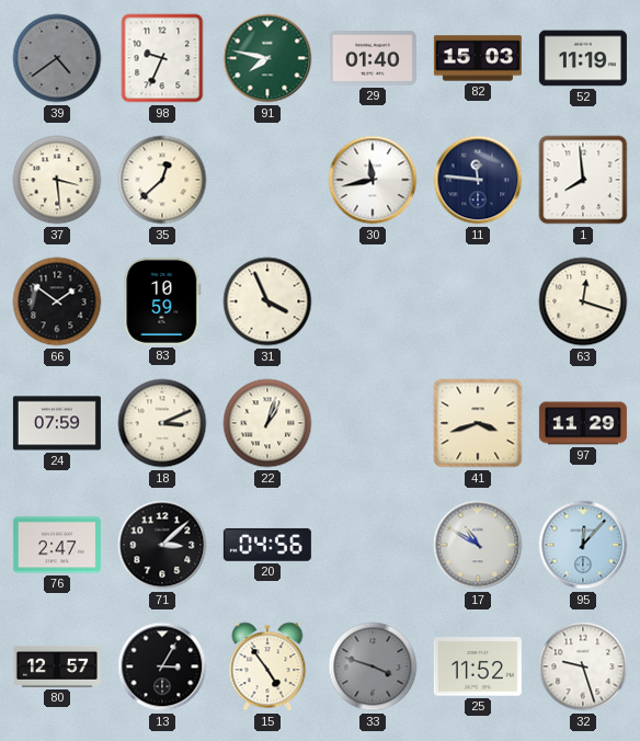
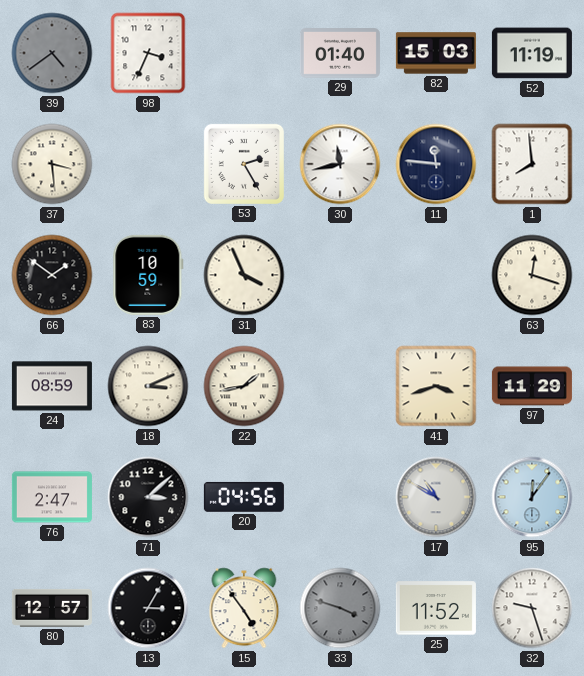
98: 9:34 -> 3:34
91: 7:47 -> none
35: 12:38 -> none
53: none -> 2:25
24: 07:59 -> 08:59
22: 1:03 -> 1:43
95: 12:07 -> 12:06
